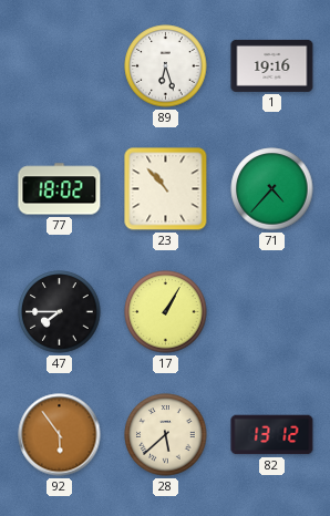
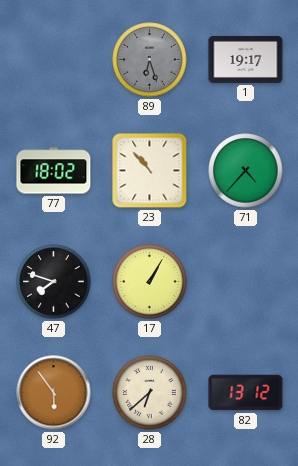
89 dial: white -> grey
1: 19:16 -> 19:17
47: 7:45 -> 7:48
28: 5:38 -> 6:38
